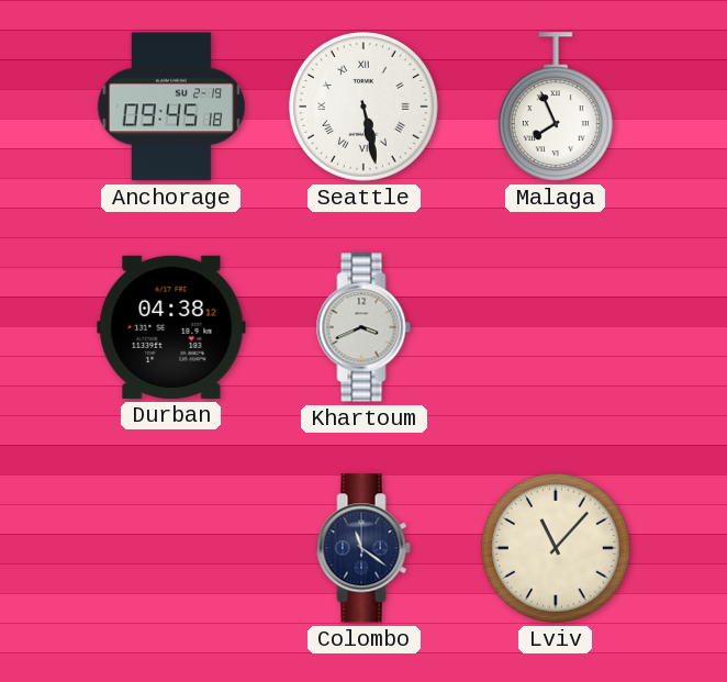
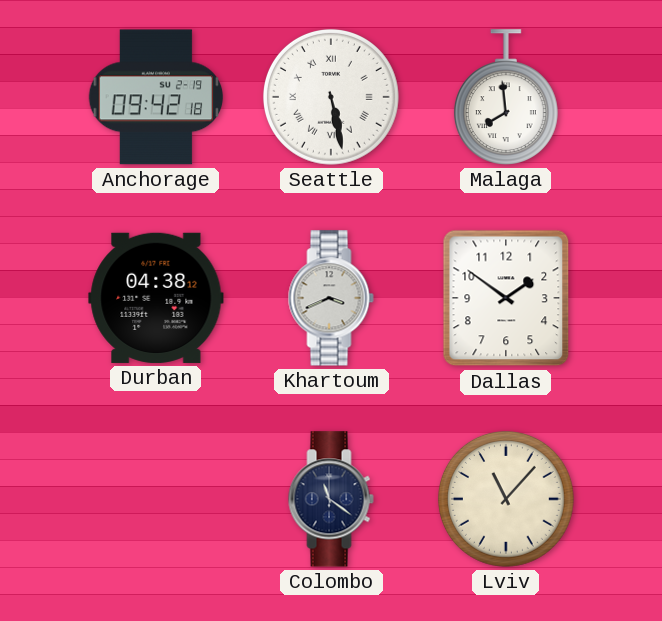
Anchorage: 09:45 -> 09:42
Malaga: 7:56 -> 7:59
Dallas: none -> 1:51
